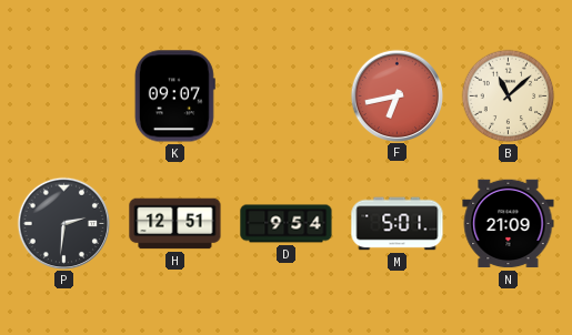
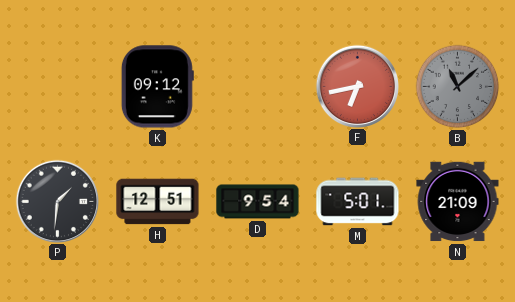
K: 09:07 -> 09:12
B dial: cream -> grey
P: 2:31 -> 1:31
